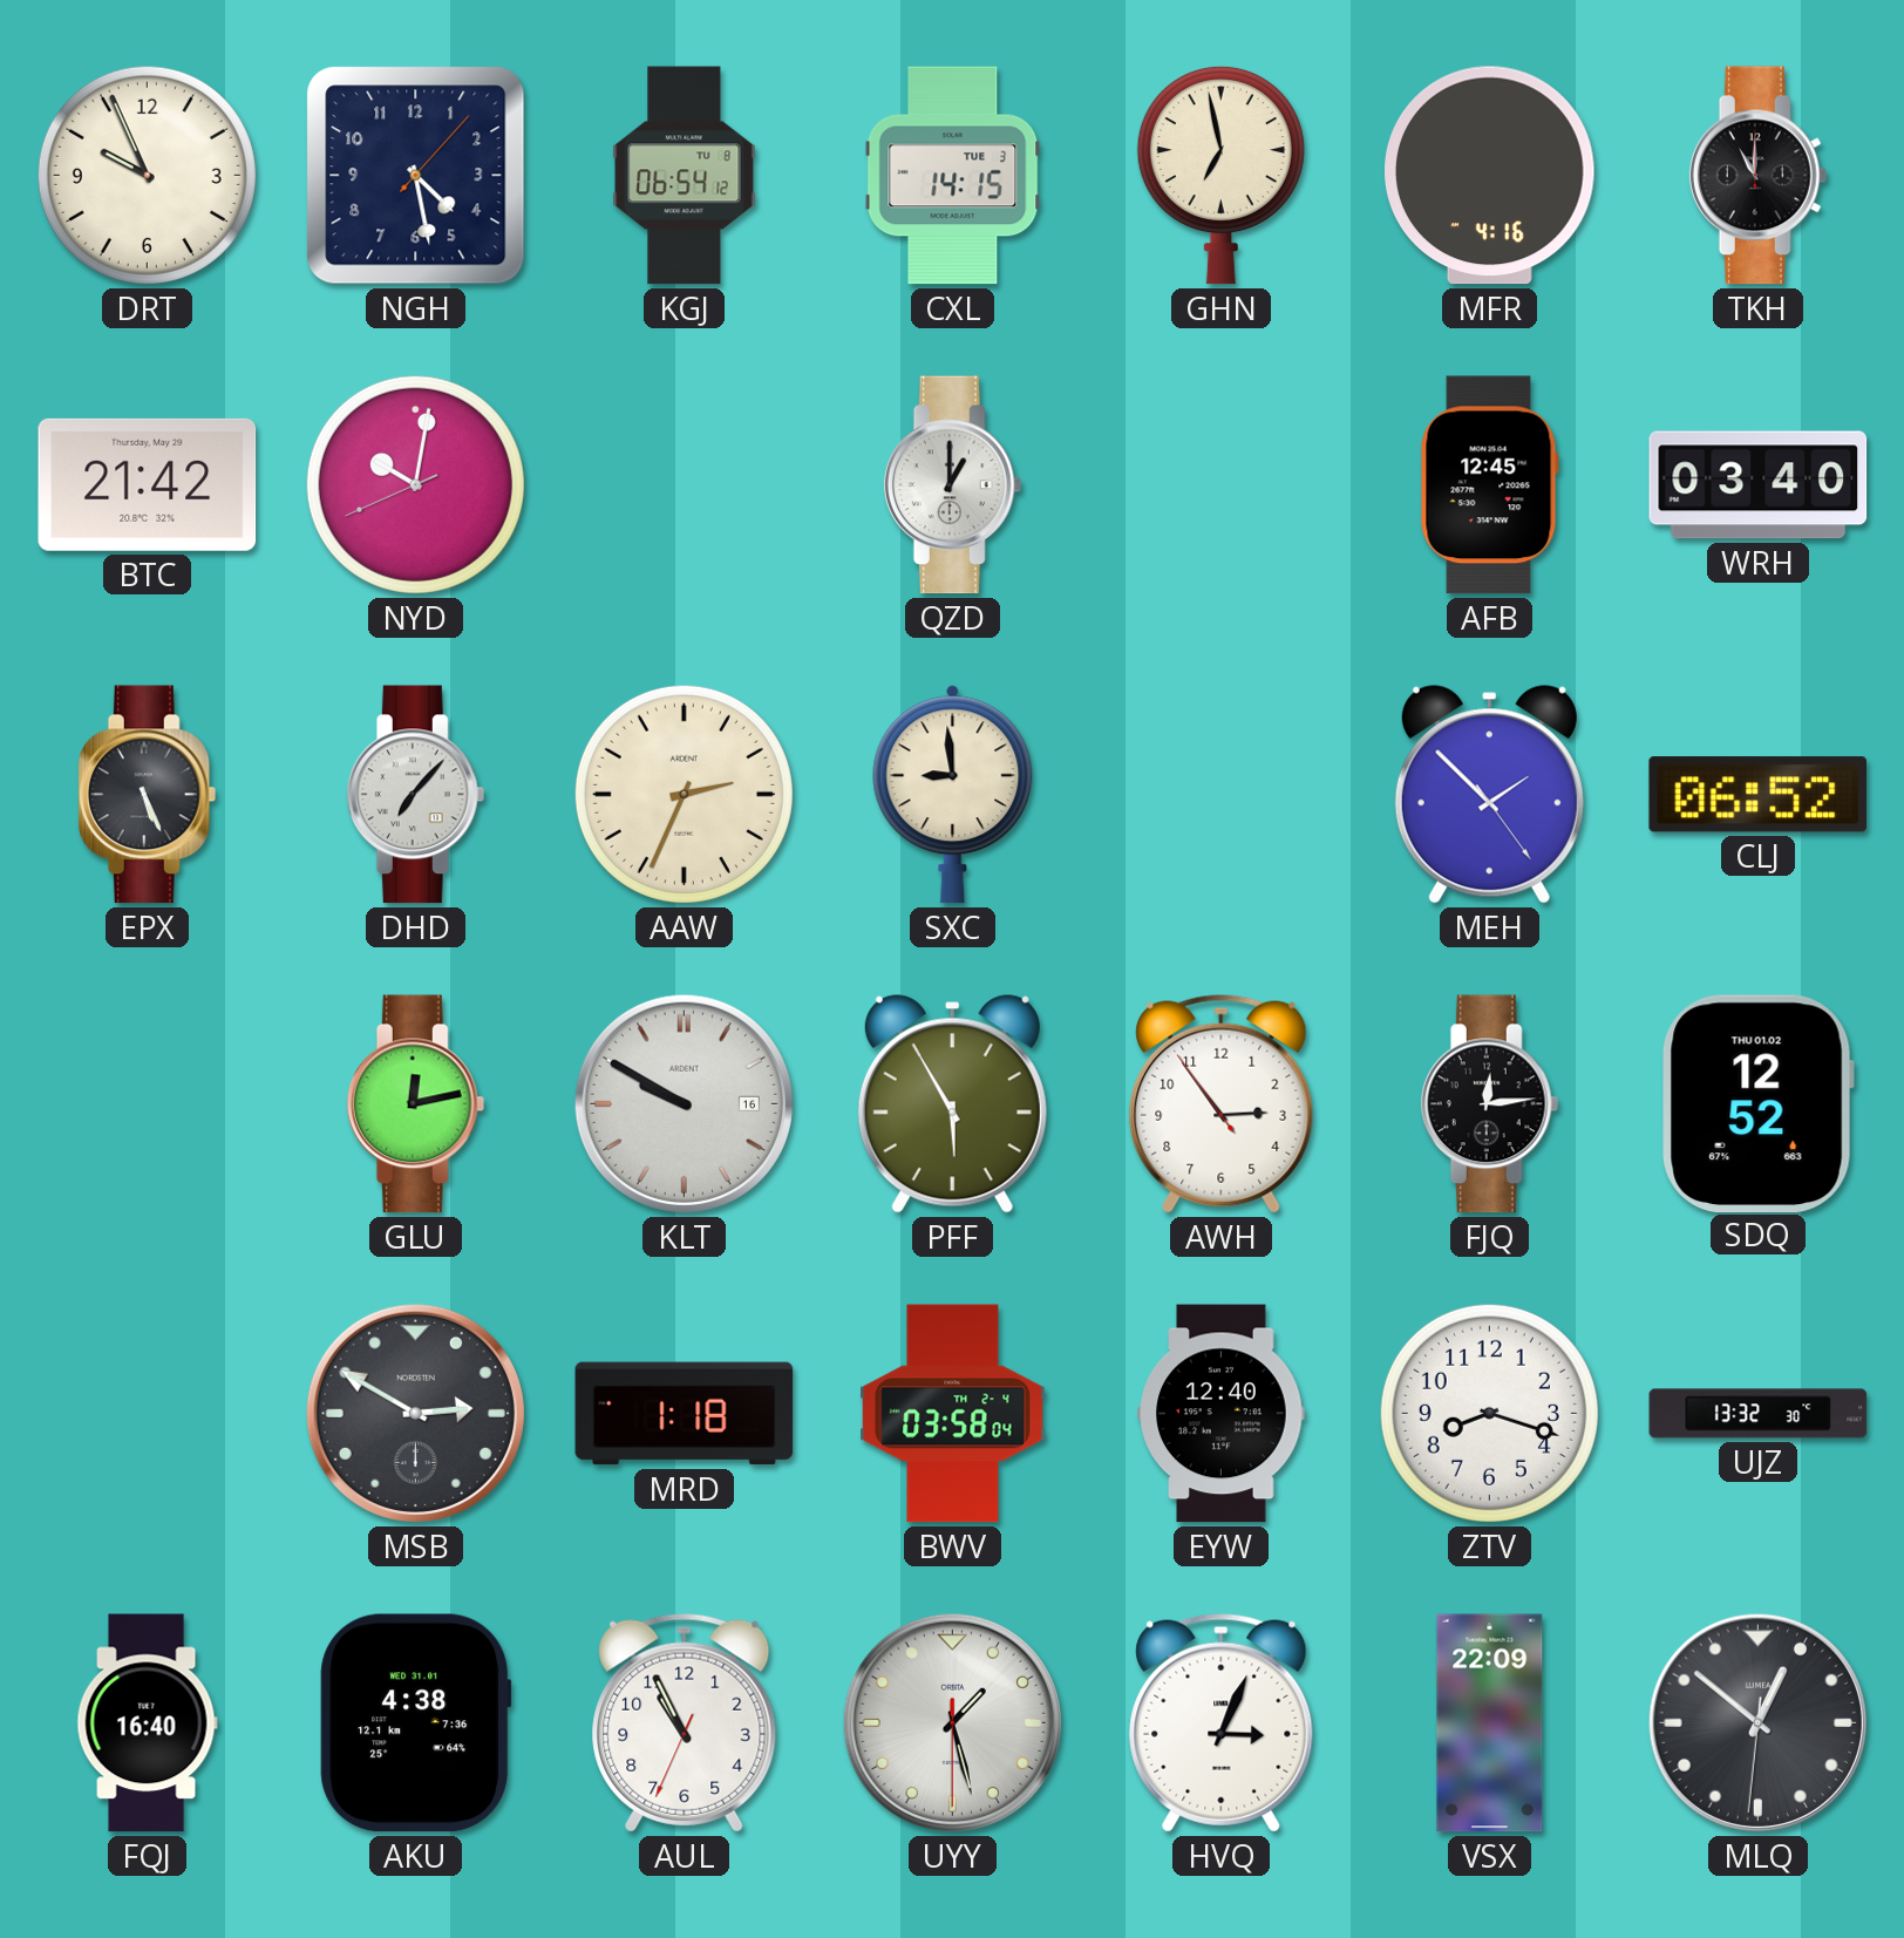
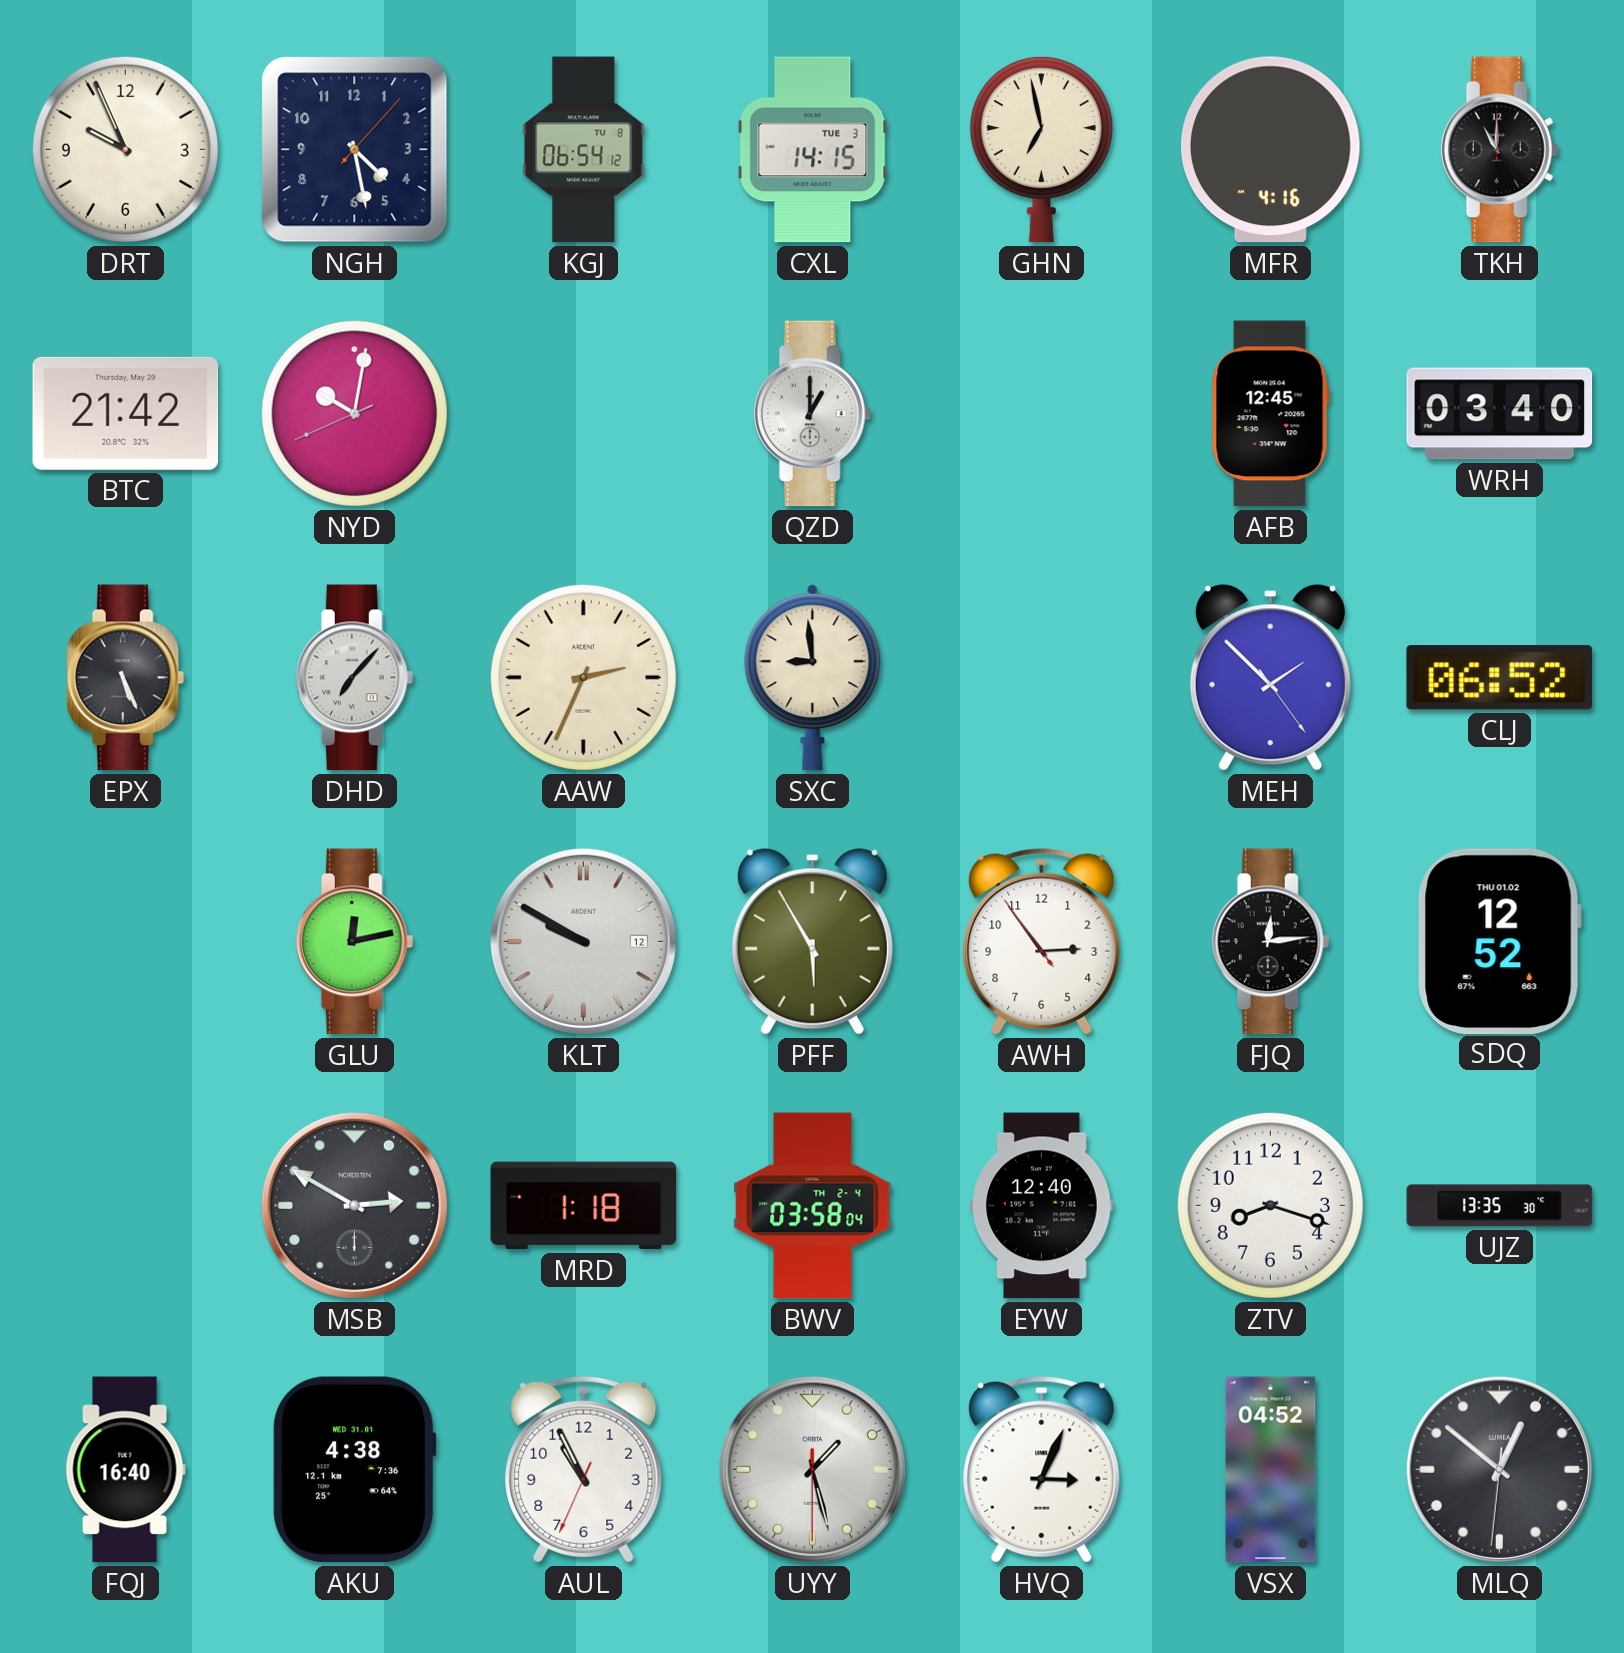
KLT date: 16 -> 12
UJZ: 13:32 -> 13:35
VSX: 22:09 -> 04:52
